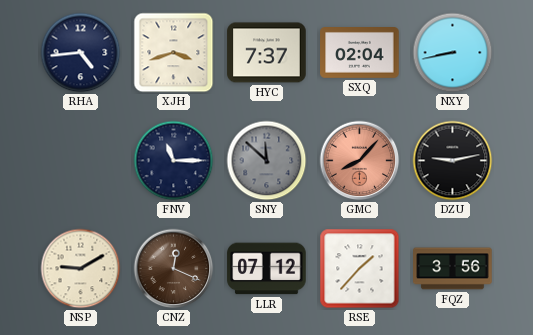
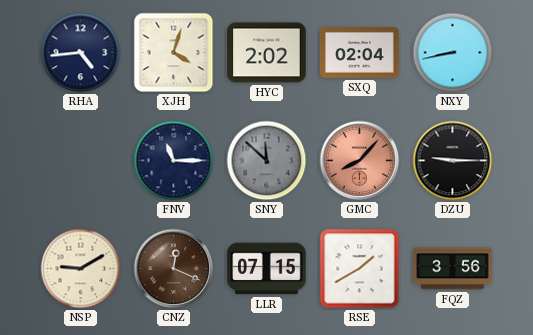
XJH: 3:42 -> 4:03
HYC: 7:37 -> 2:02
DZU: 9:13 -> 9:15
LLR: 07:12 -> 07:15
RSE: 1:37 -> 1:40
